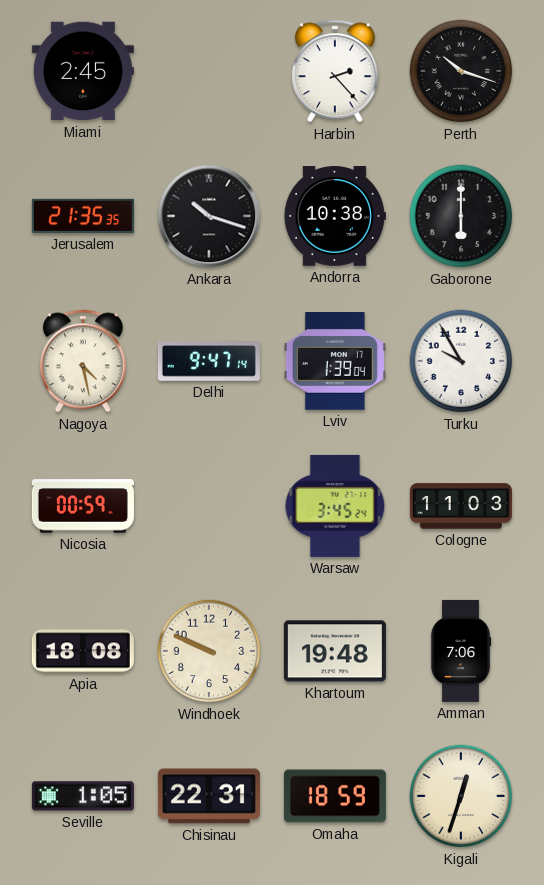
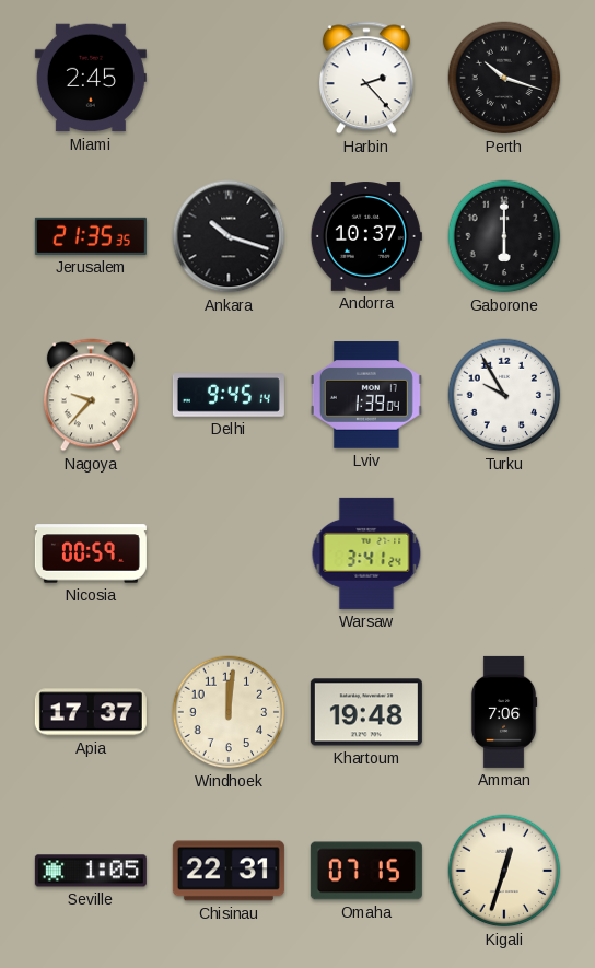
Andorra: 10:38 -> 10:37
Nagoya: 4:28 -> 9:37
Delhi: 9:47 -> 9:45
Warsaw: 3:45 -> 3:41
Cologne: 11:03 -> none
Apia: 18:08 -> 17:37
Windhoek: 9:49 -> 12:01
Omaha: 18:59 -> 07:15
